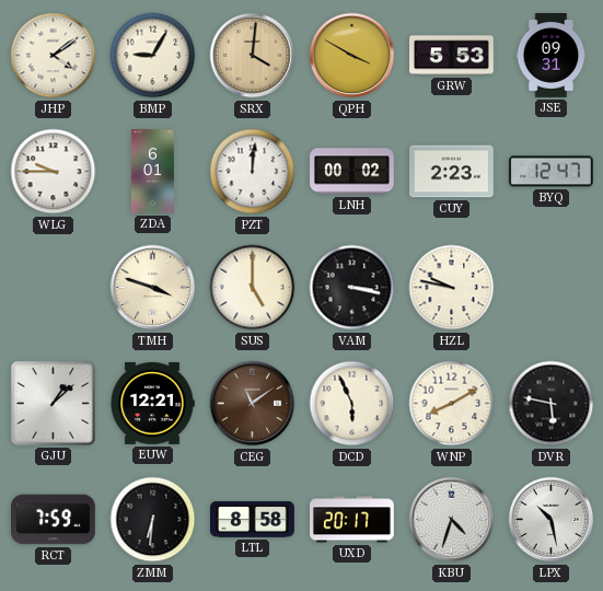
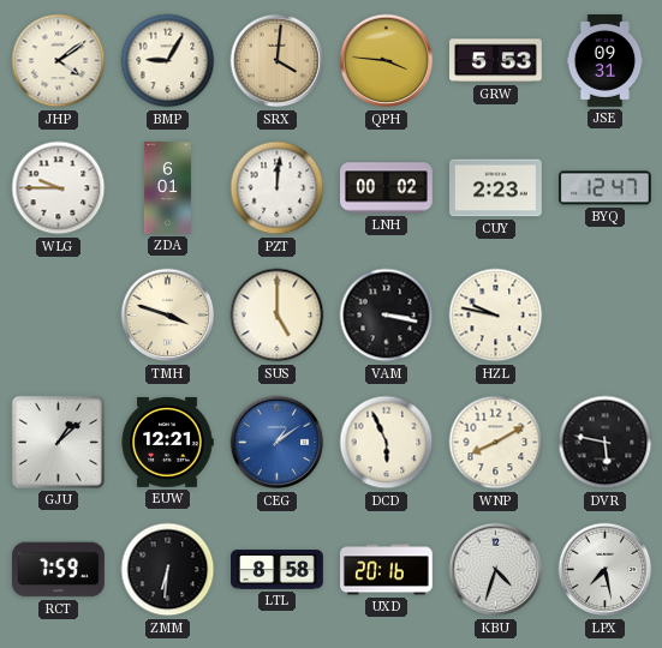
QPH: 3:50 -> 3:46
CEG: 11:09 -> 1:09
CEG dial: brown -> blue
UXD: 20:17 -> 20:16
LPX: 10:28 -> 7:28
